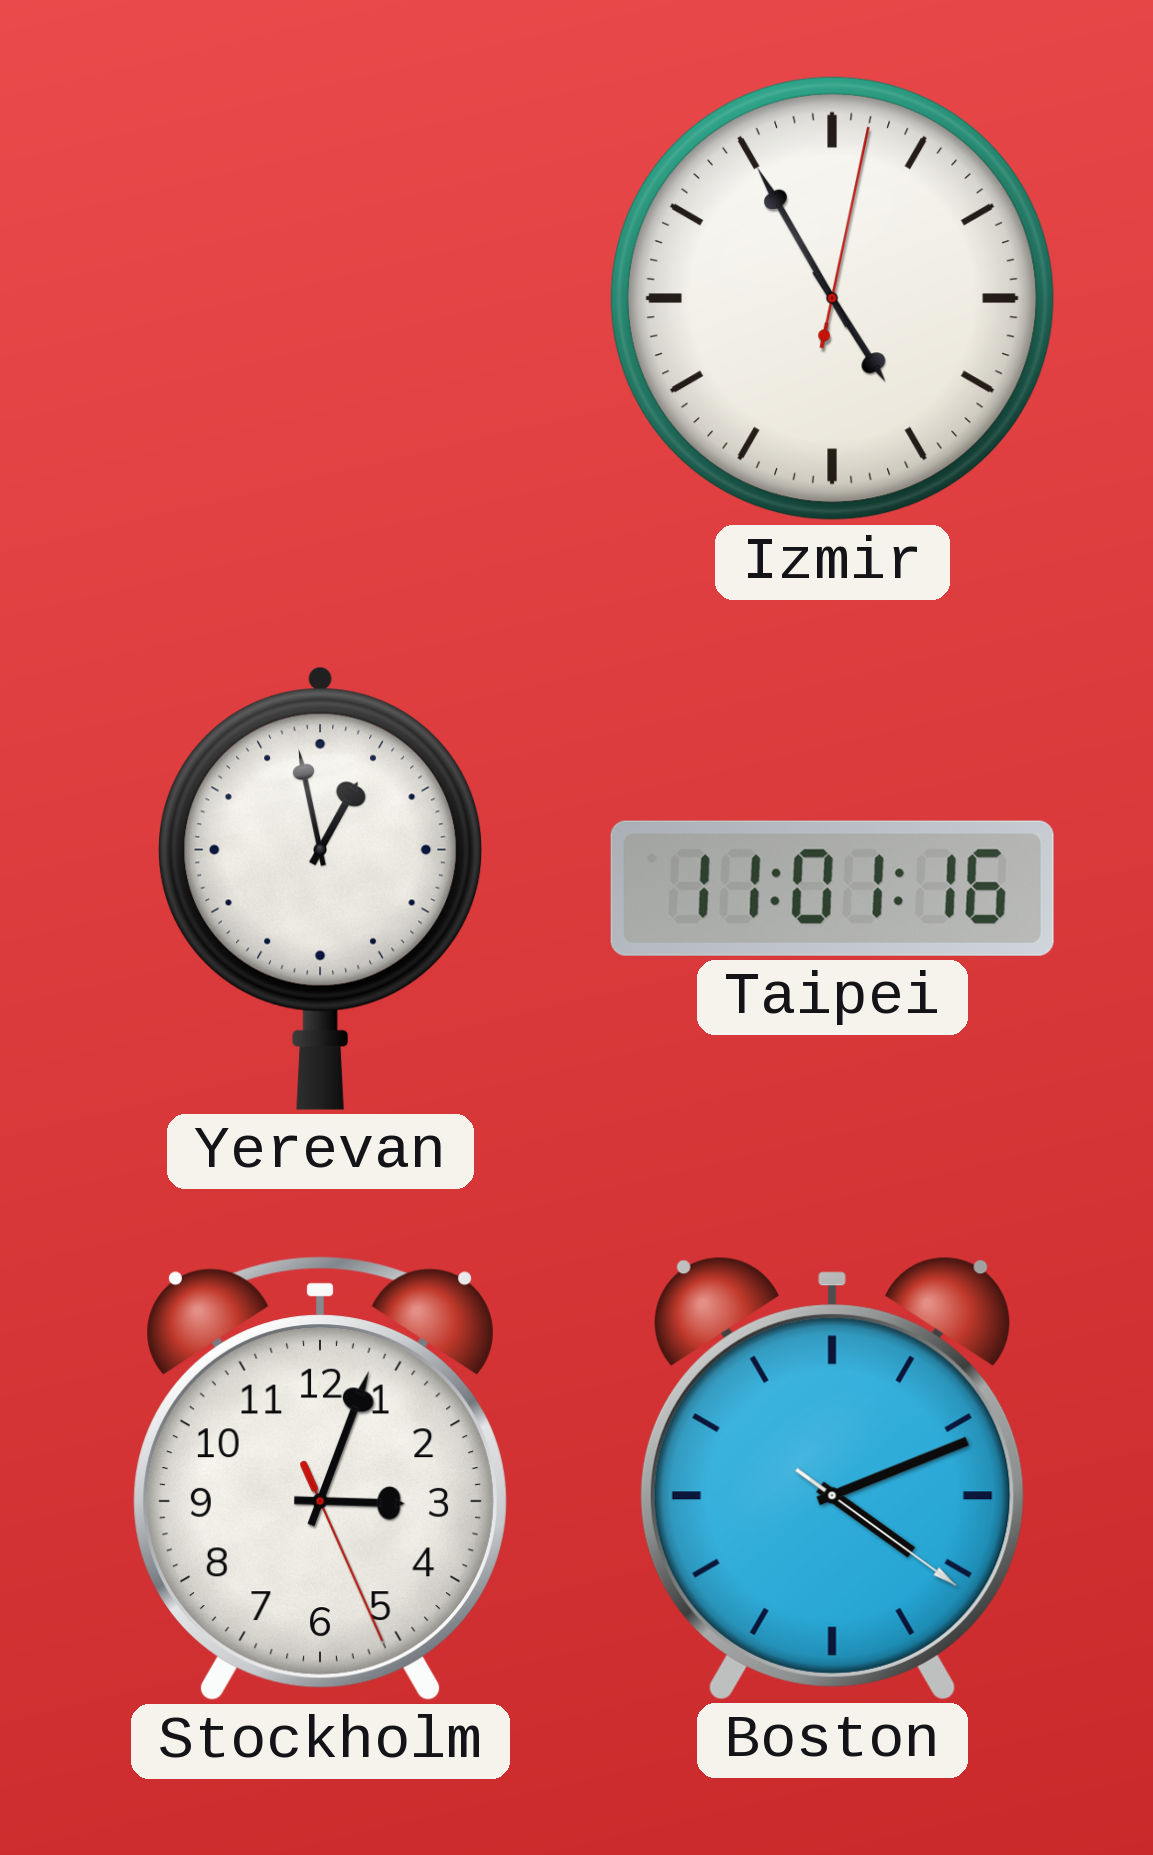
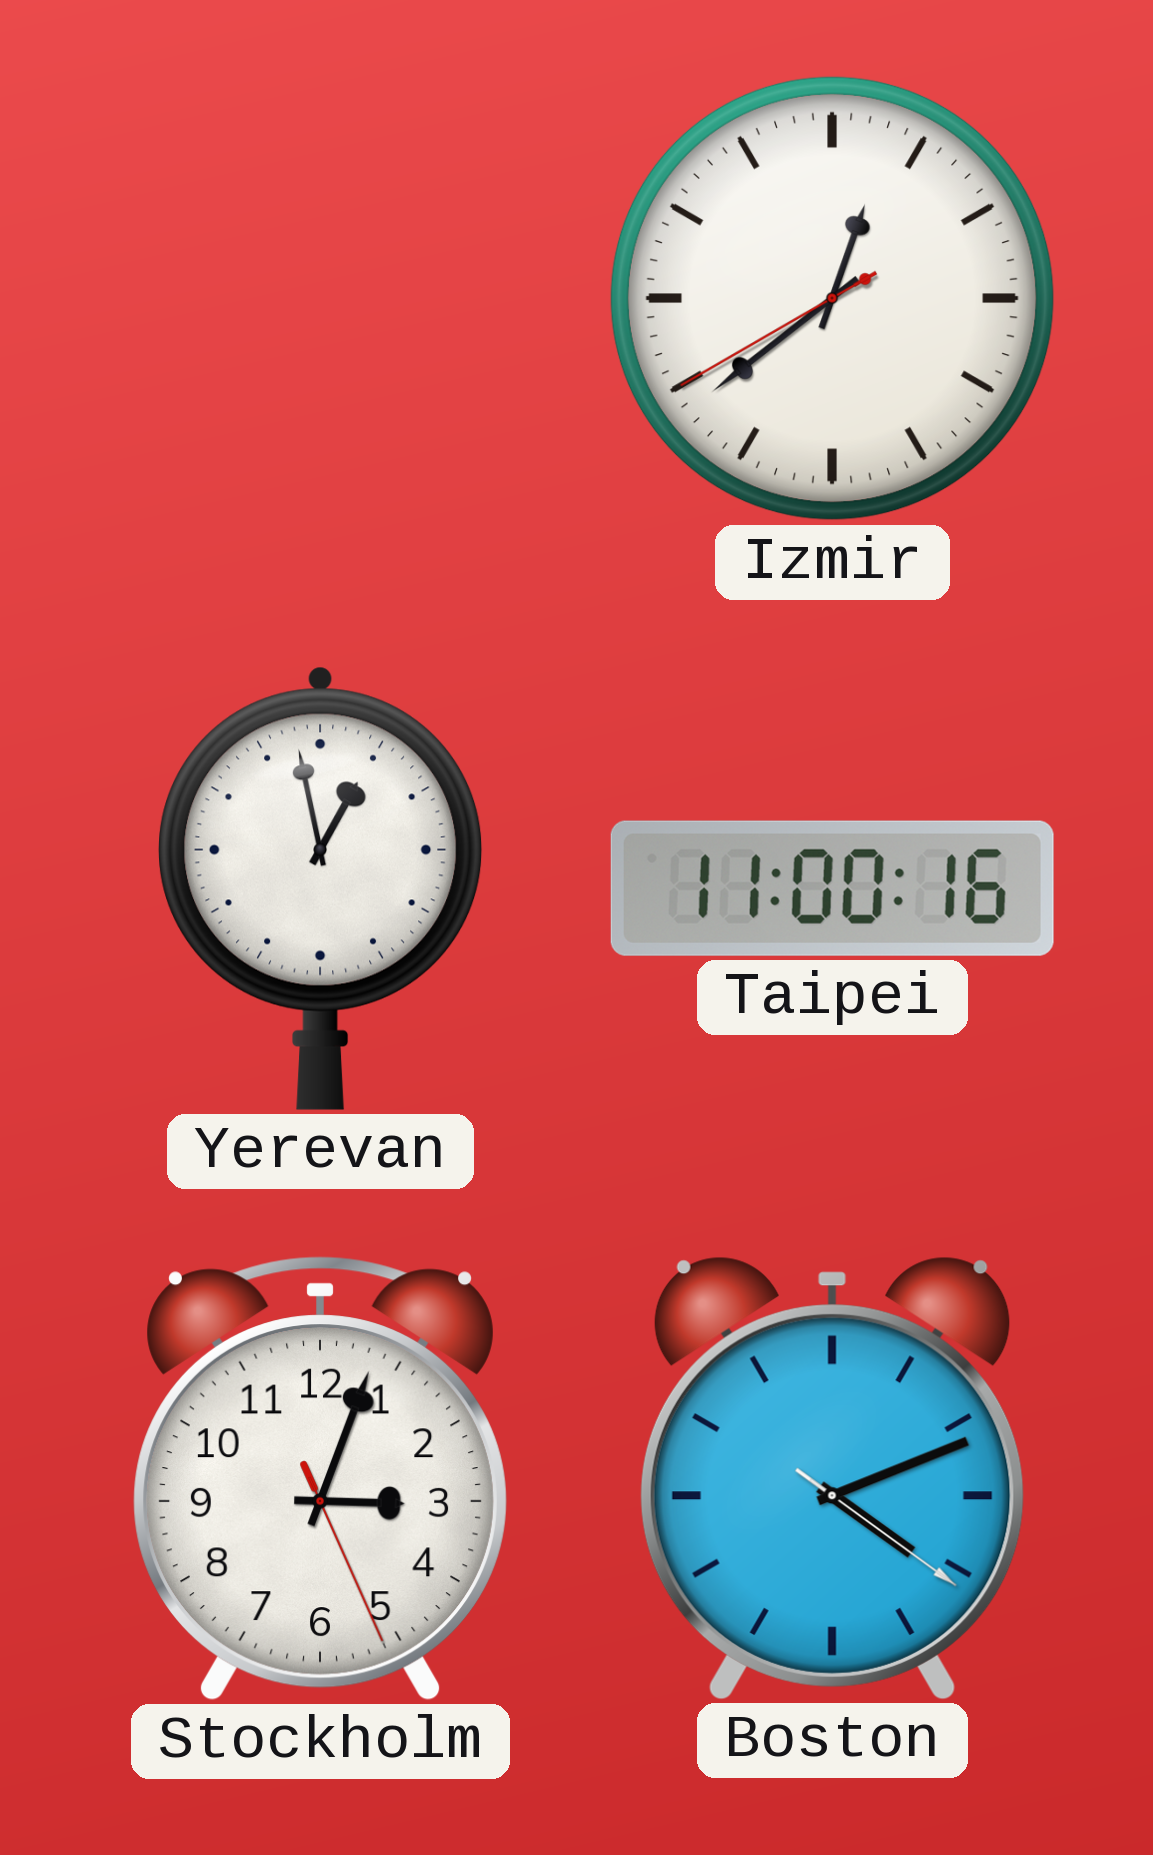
Izmir: 4:55 -> 12:38
Taipei: 11:01 -> 11:00
